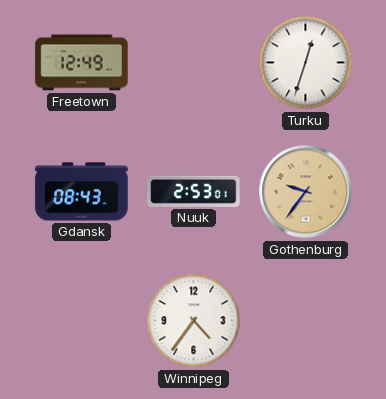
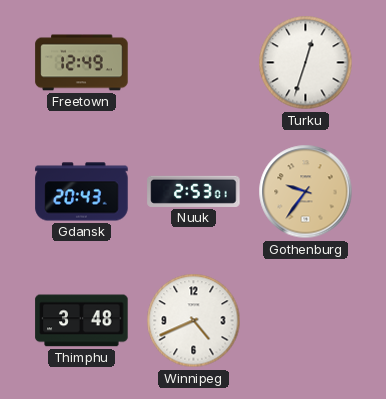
Gdansk: 08:43 -> 20:43
Thimphu: none -> 3:48
Winnipeg: 4:36 -> 4:41
